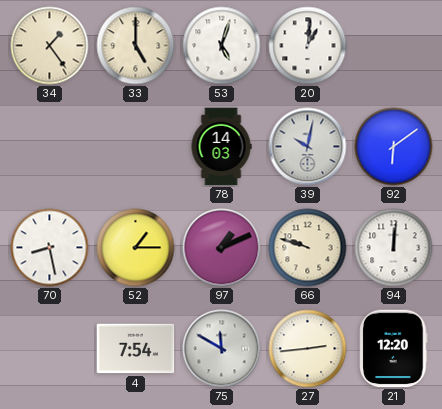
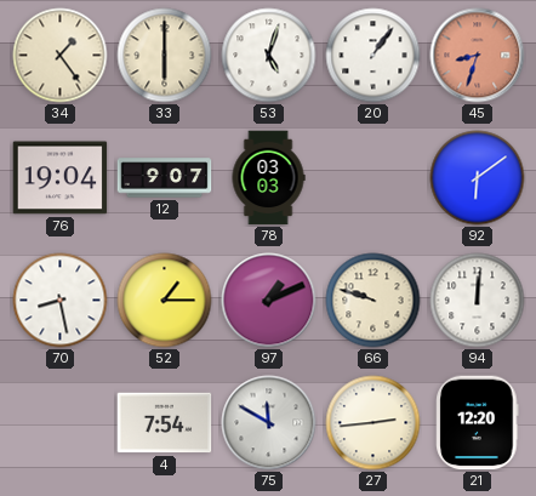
33: 5:00 -> 6:00
20: 1:01 -> 1:06
45: none -> 8:33
76: none -> 19:04
12: none -> 9:07
78: 14:03 -> 03:03
39: 10:02 -> none
